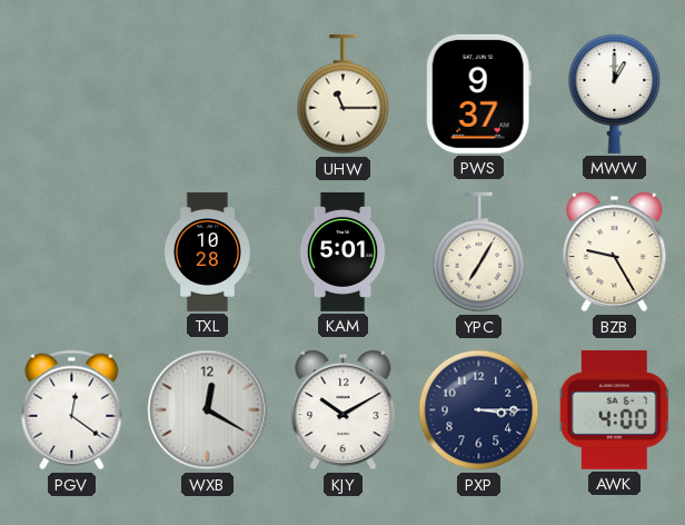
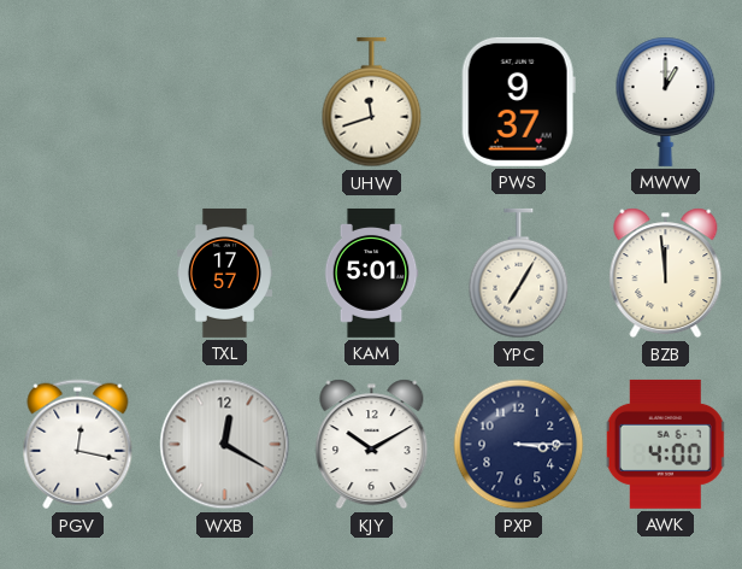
UHW: 11:15 -> 11:42
TXL: 10:28 -> 17:57
BZB: 9:25 -> 11:59
PGV: 12:21 -> 12:17
